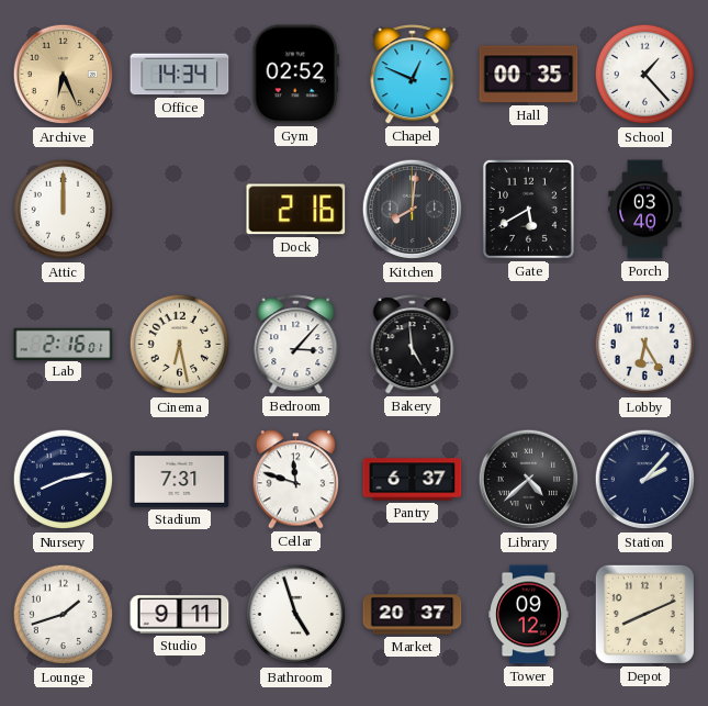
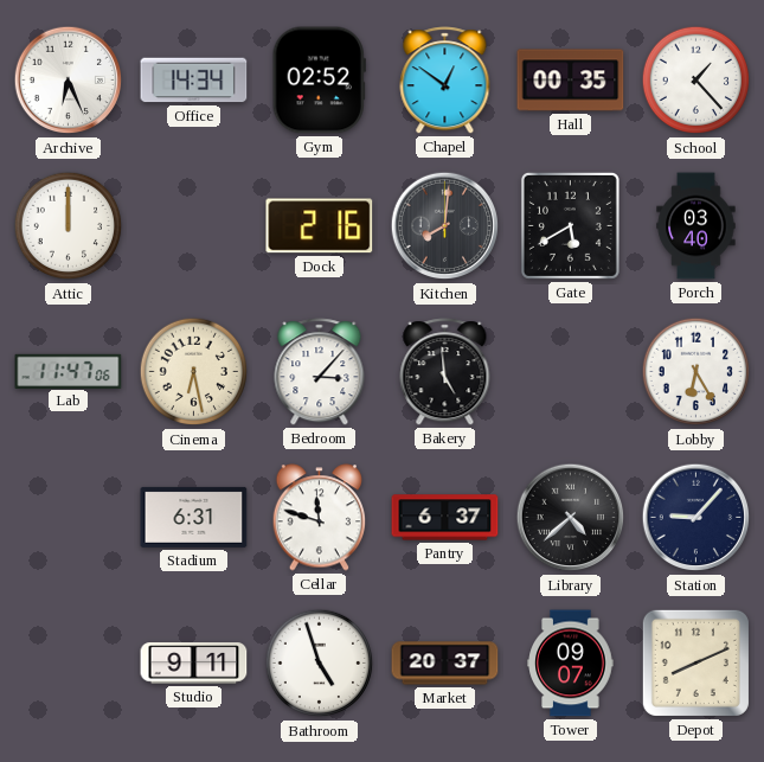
Archive dial: champagne -> white
Chapel: 12:49 -> 12:51
Lab: 2:16 -> 11:47
Nursery: 8:13 -> none
Stadium: 7:31 -> 6:31
Station: 2:07 -> 9:07
Lounge: 1:42 -> none
Tower: 09:12 -> 09:07
